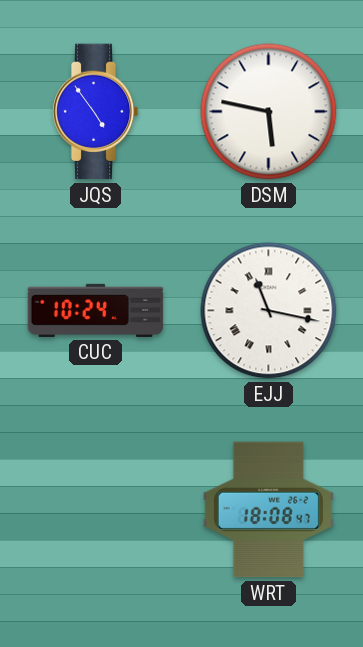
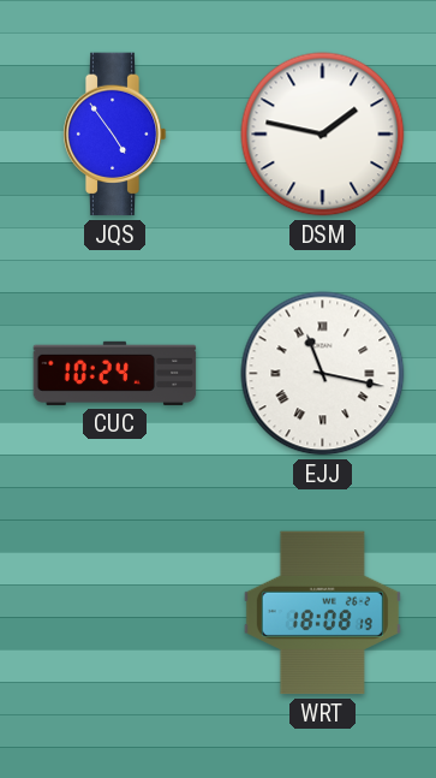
DSM: 5:47 -> 1:47
WRT: 18:08:47 -> 18:08:19
